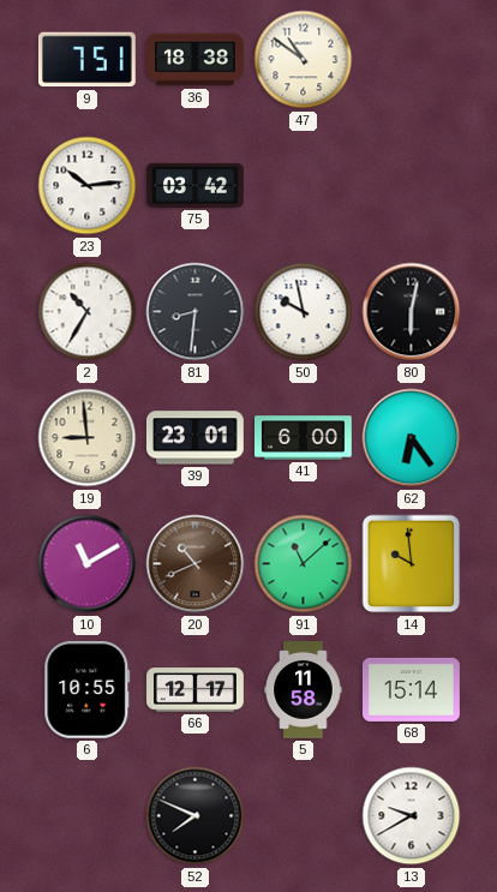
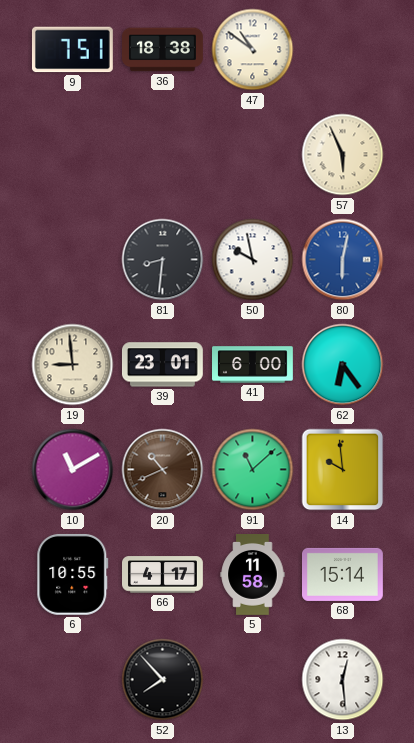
23: 10:14 -> none
75: 03:42 -> none
57: none -> 5:56
2: 10:35 -> none
80 dial: black -> blue
66: 12:17 -> 4:17
52: 7:49 -> 7:53
13: 9:40 -> 12:29
